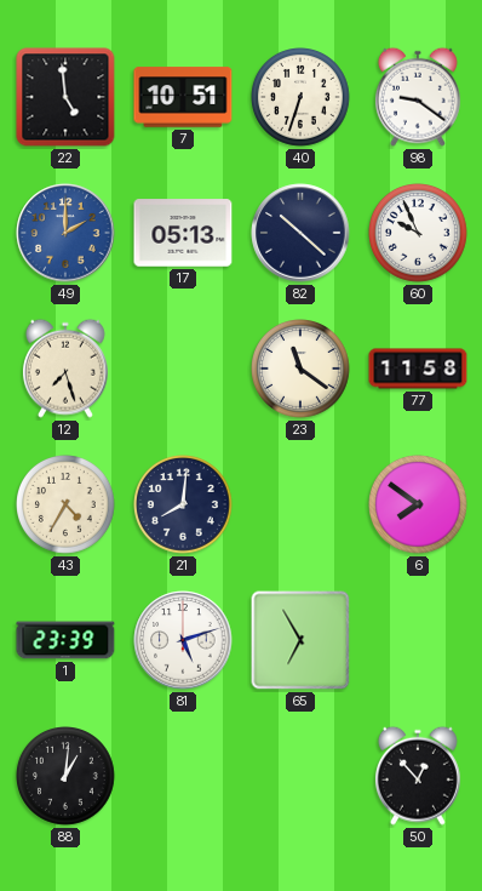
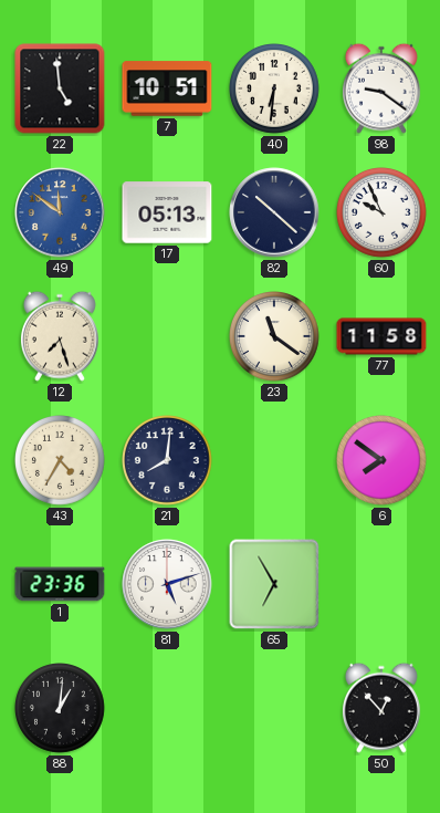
40: 6:33 -> 6:31
49: 2:00 -> 11:51
1: 23:39 -> 23:36
